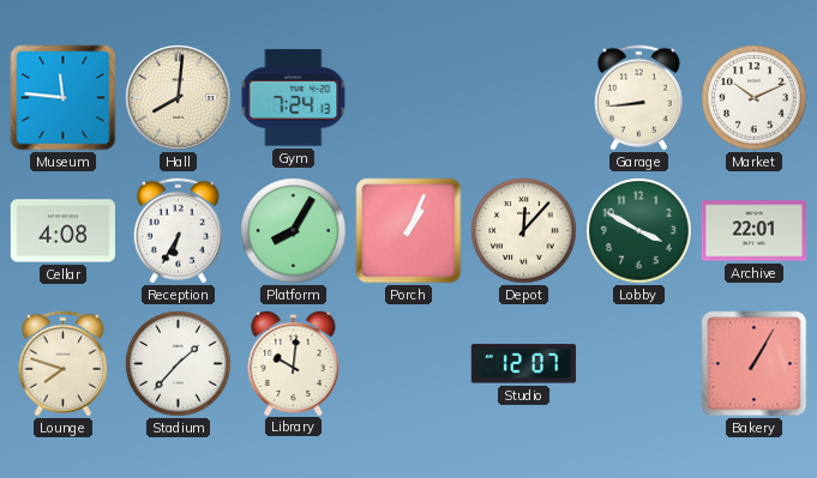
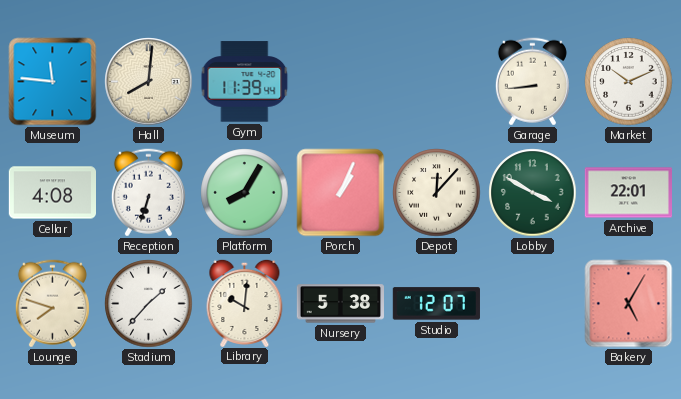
Gym: 7:24 -> 11:39
Reception: 6:35 -> 6:33
Nursery: none -> 5:38
Bakery: 1:05 -> 5:05
